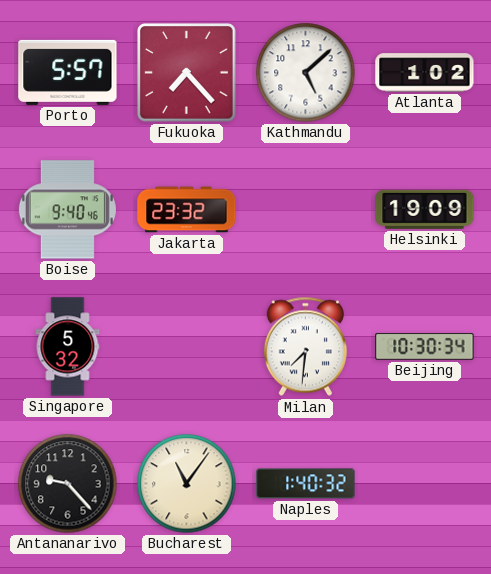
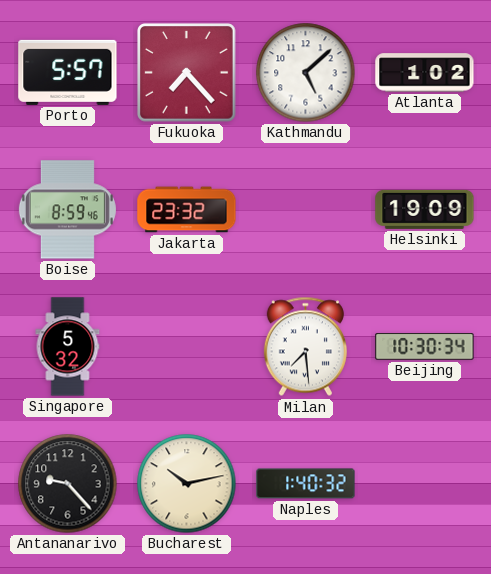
Boise: 9:40 -> 8:59
Milan: 7:31 -> 7:29
Bucharest: 11:06 -> 10:13
